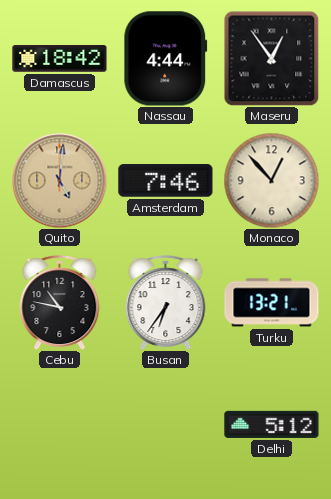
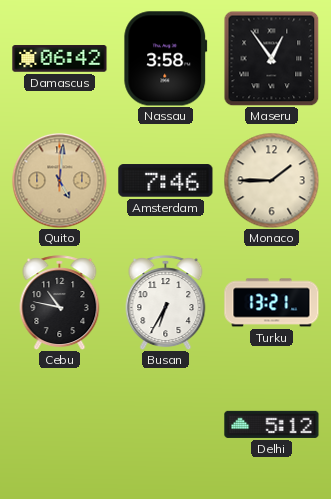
Damascus: 18:42 -> 06:42
Nassau: 4:44 -> 3:58
Monaco: 12:53 -> 1:45
Busan: 6:36 -> 6:35
